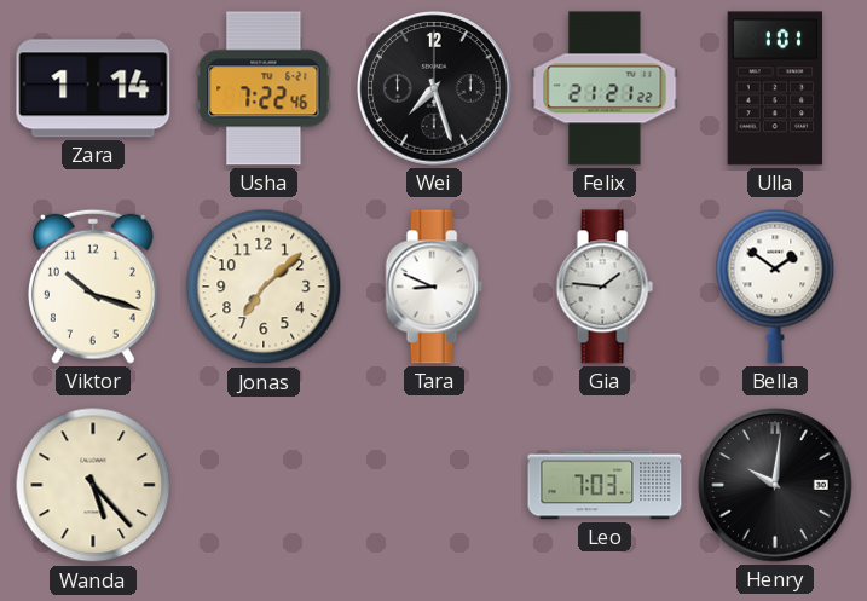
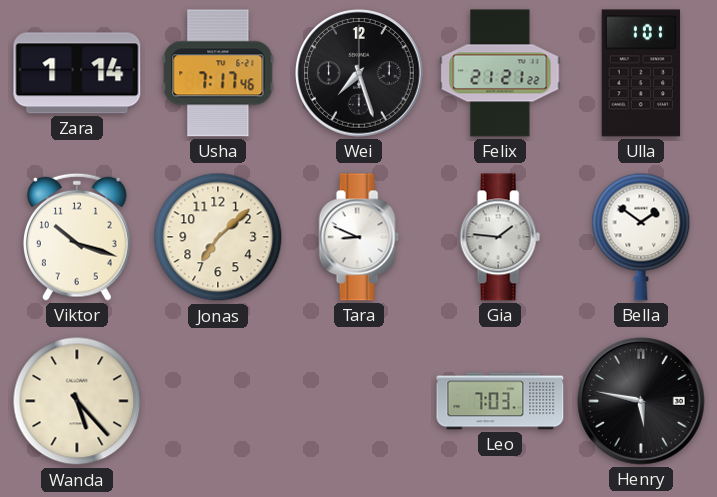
Usha: 7:22 -> 7:17
Henry: 10:01 -> 5:47
